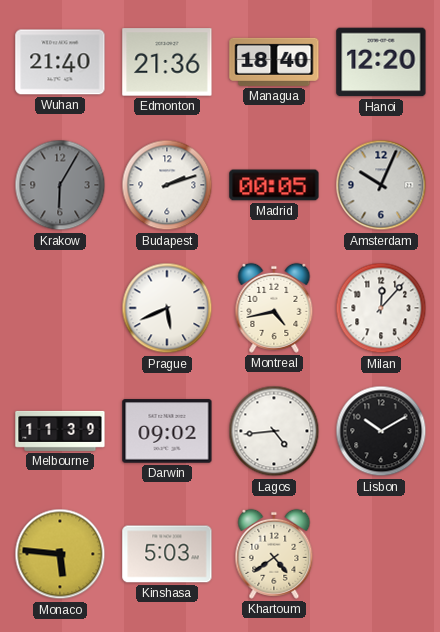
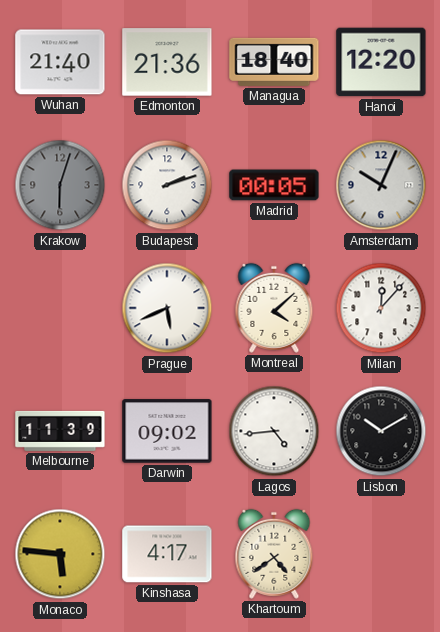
Krakow: 6:05 -> 6:03
Montreal: 4:43 -> 4:08
Kinshasa: 5:03 -> 4:17
